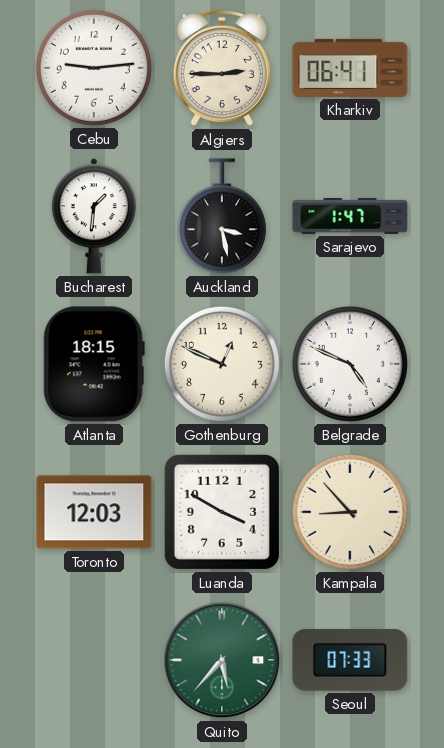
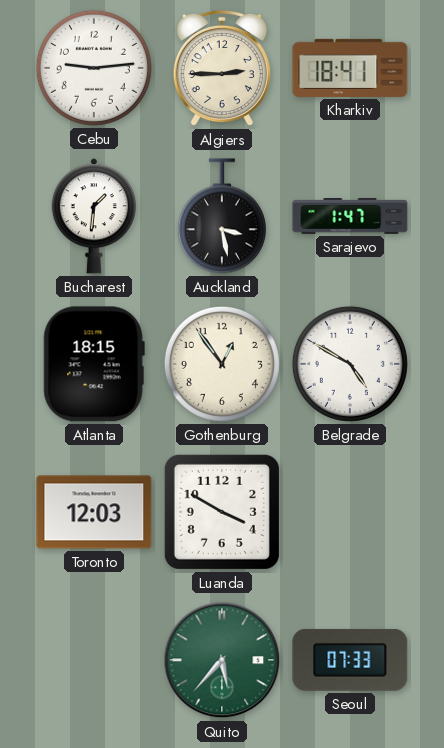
Kharkiv: 06:41 -> 18:41
Gothenburg: 12:49 -> 12:54
Belgrade: 4:49 -> 4:50
Kampala: 8:53 -> none
